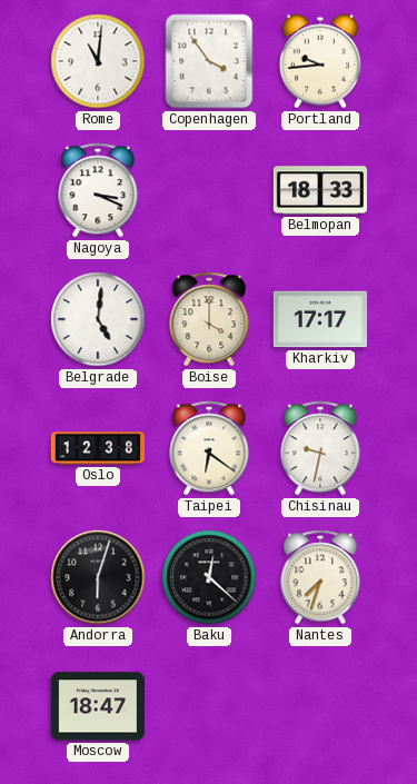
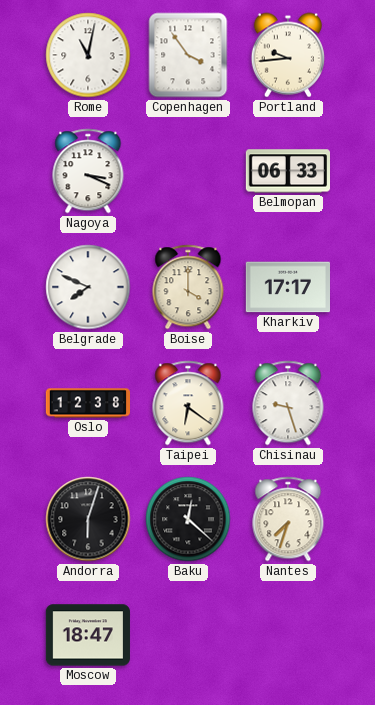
Rome: 11:01 -> 11:02
Belmopan: 18:33 -> 06:33
Belgrade: 5:01 -> 7:49
Chisinau: 9:32 -> 9:27
